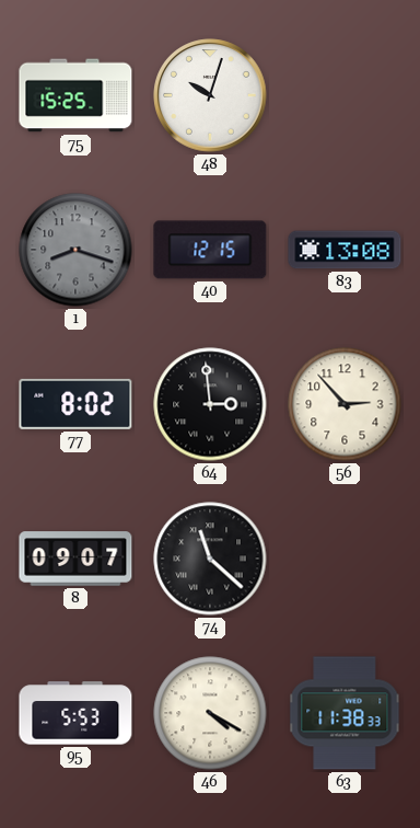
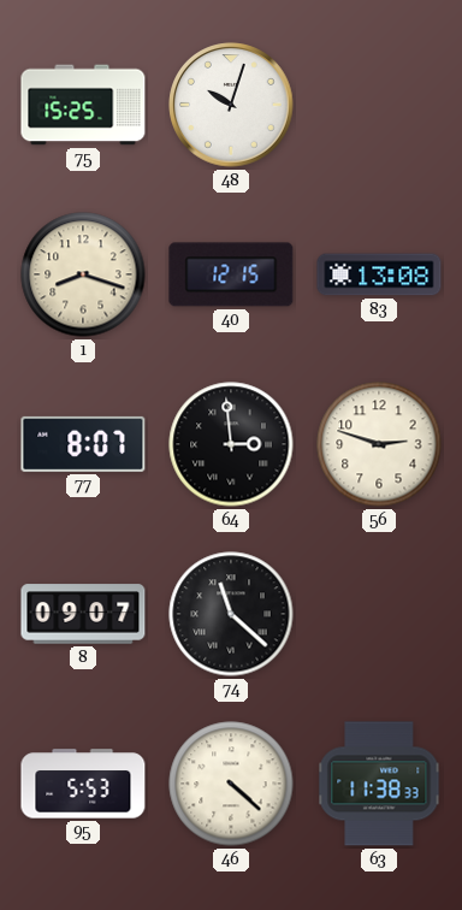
1 dial: grey -> cream
77: 8:02 -> 8:07
56: 2:53 -> 2:48
46: 4:20 -> 4:22
